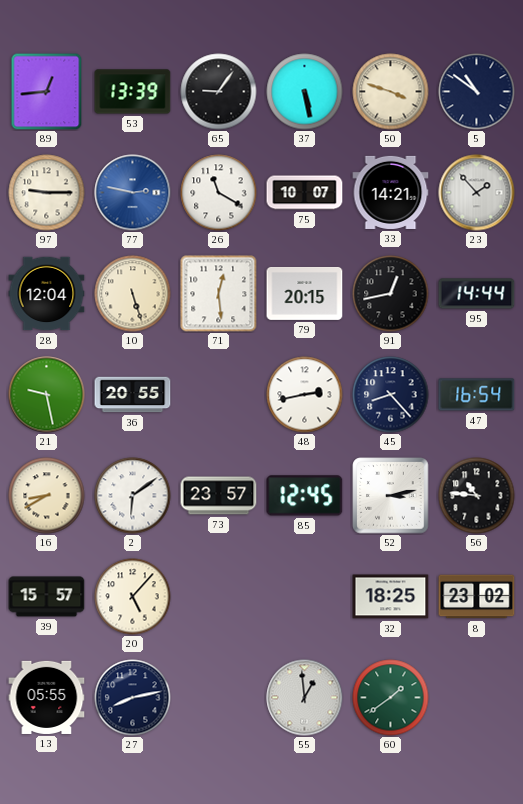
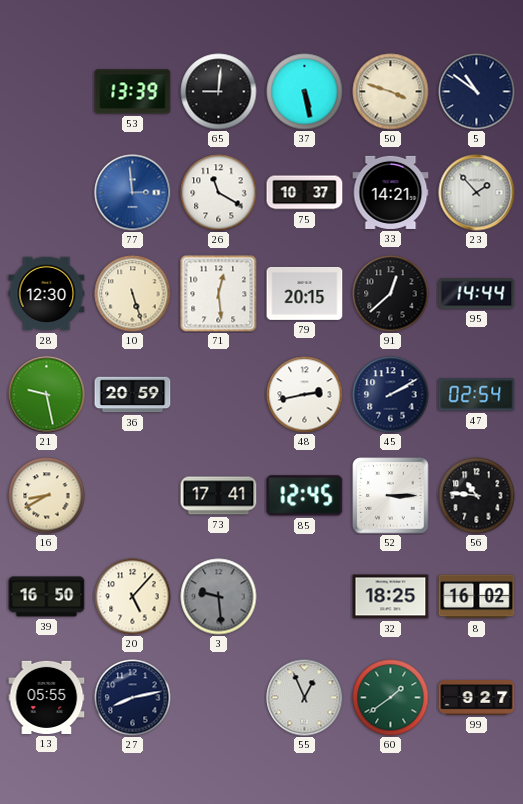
89: 12:44 -> none
65: 9:06 -> 9:01
97: 9:15 -> none
77: 2:47 -> 2:59
75: 10:07 -> 10:37
28: 12:04 -> 12:30
91: 12:43 -> 12:38
36: 20:55 -> 20:59
45: 8:23 -> 2:10
47: 16:54 -> 02:54
2: 6:09 -> none
73: 23:57 -> 17:41
52: 3:13 -> 3:15
39: 15:57 -> 16:50
3: none -> 9:29
8: 23:02 -> 16:02
55: 12:59 -> 12:56
99: none -> 9:27
